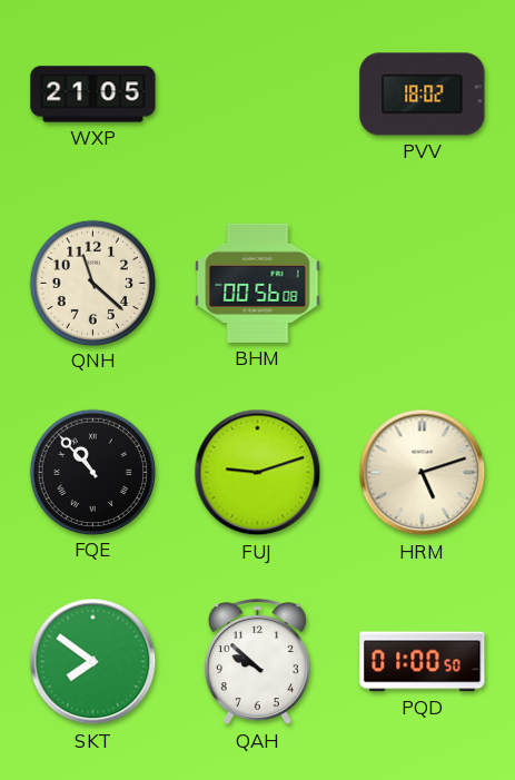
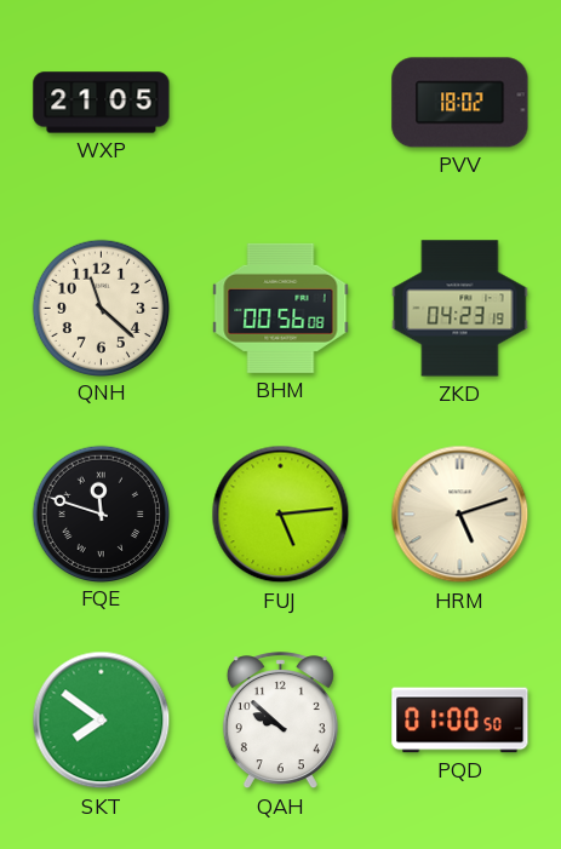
ZKD: none -> 04:23
FQE: 10:53 -> 11:48
FUJ: 9:12 -> 5:14
